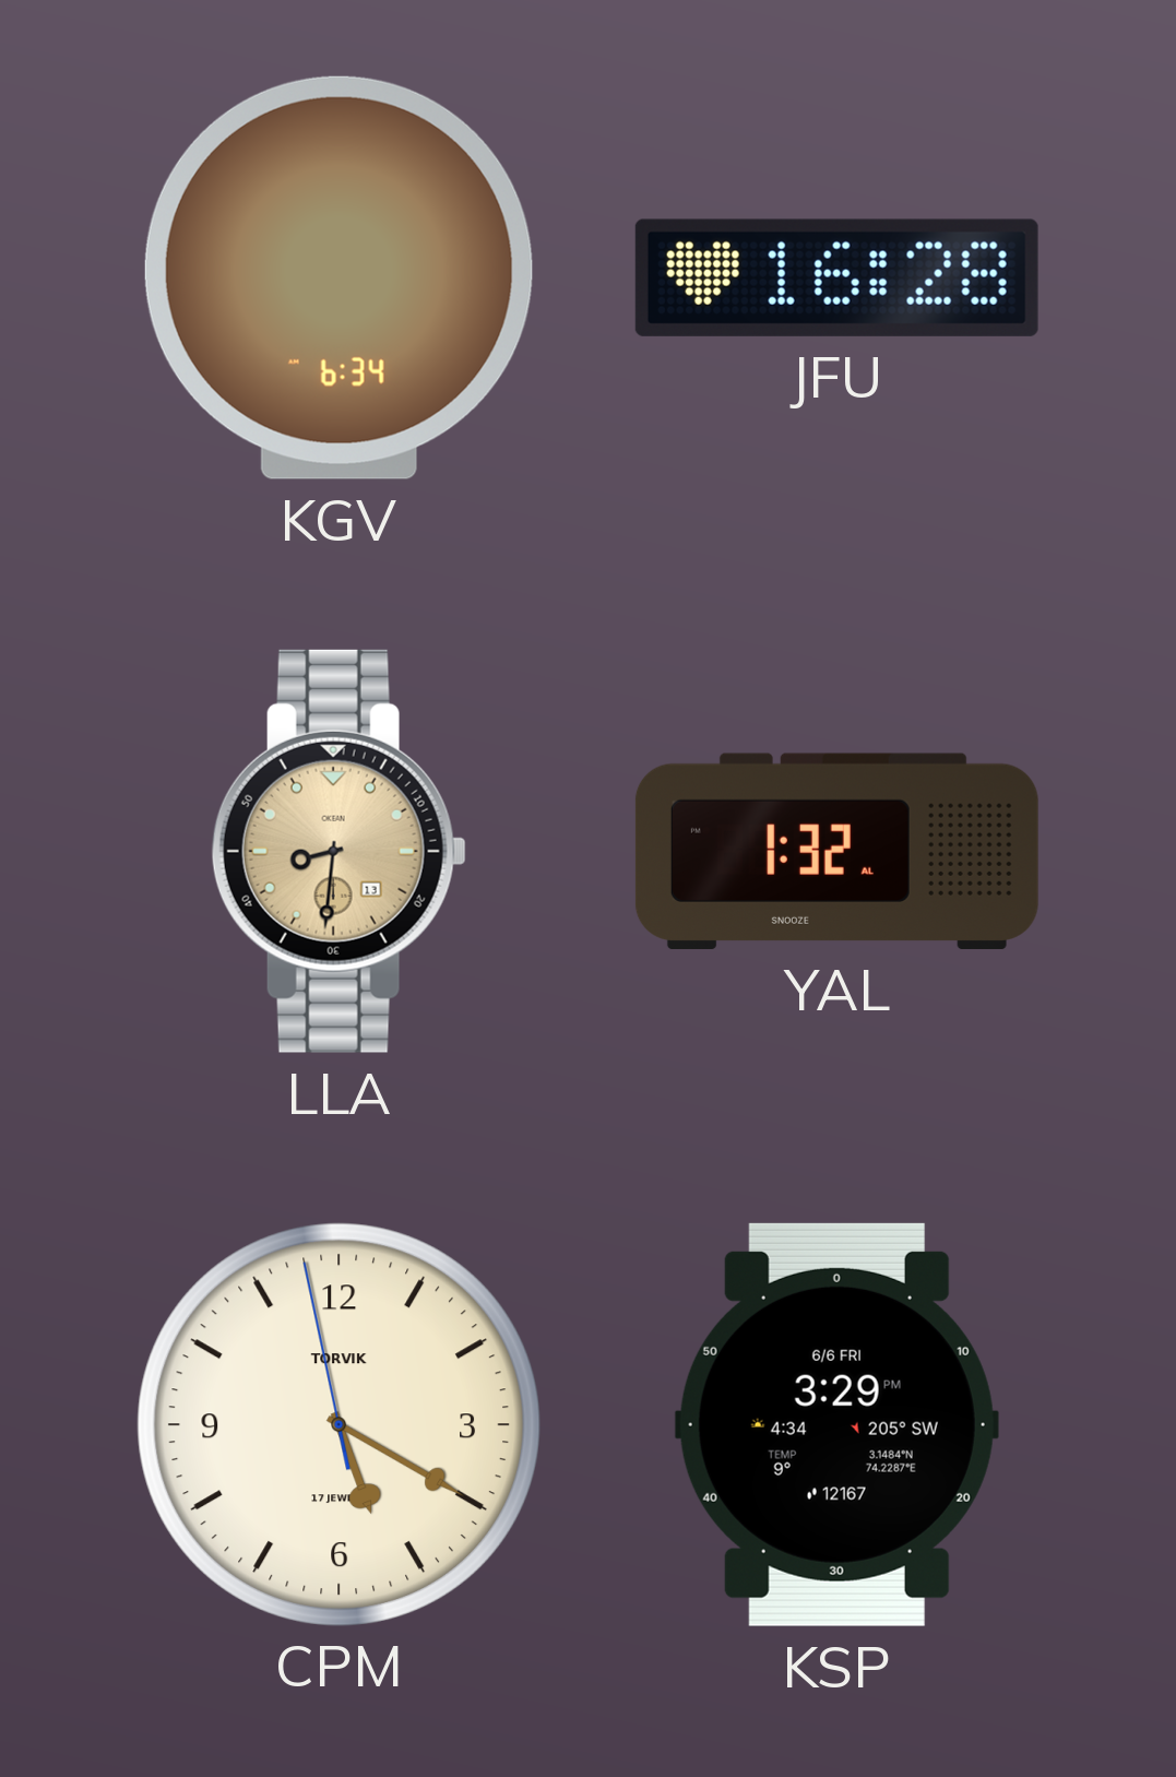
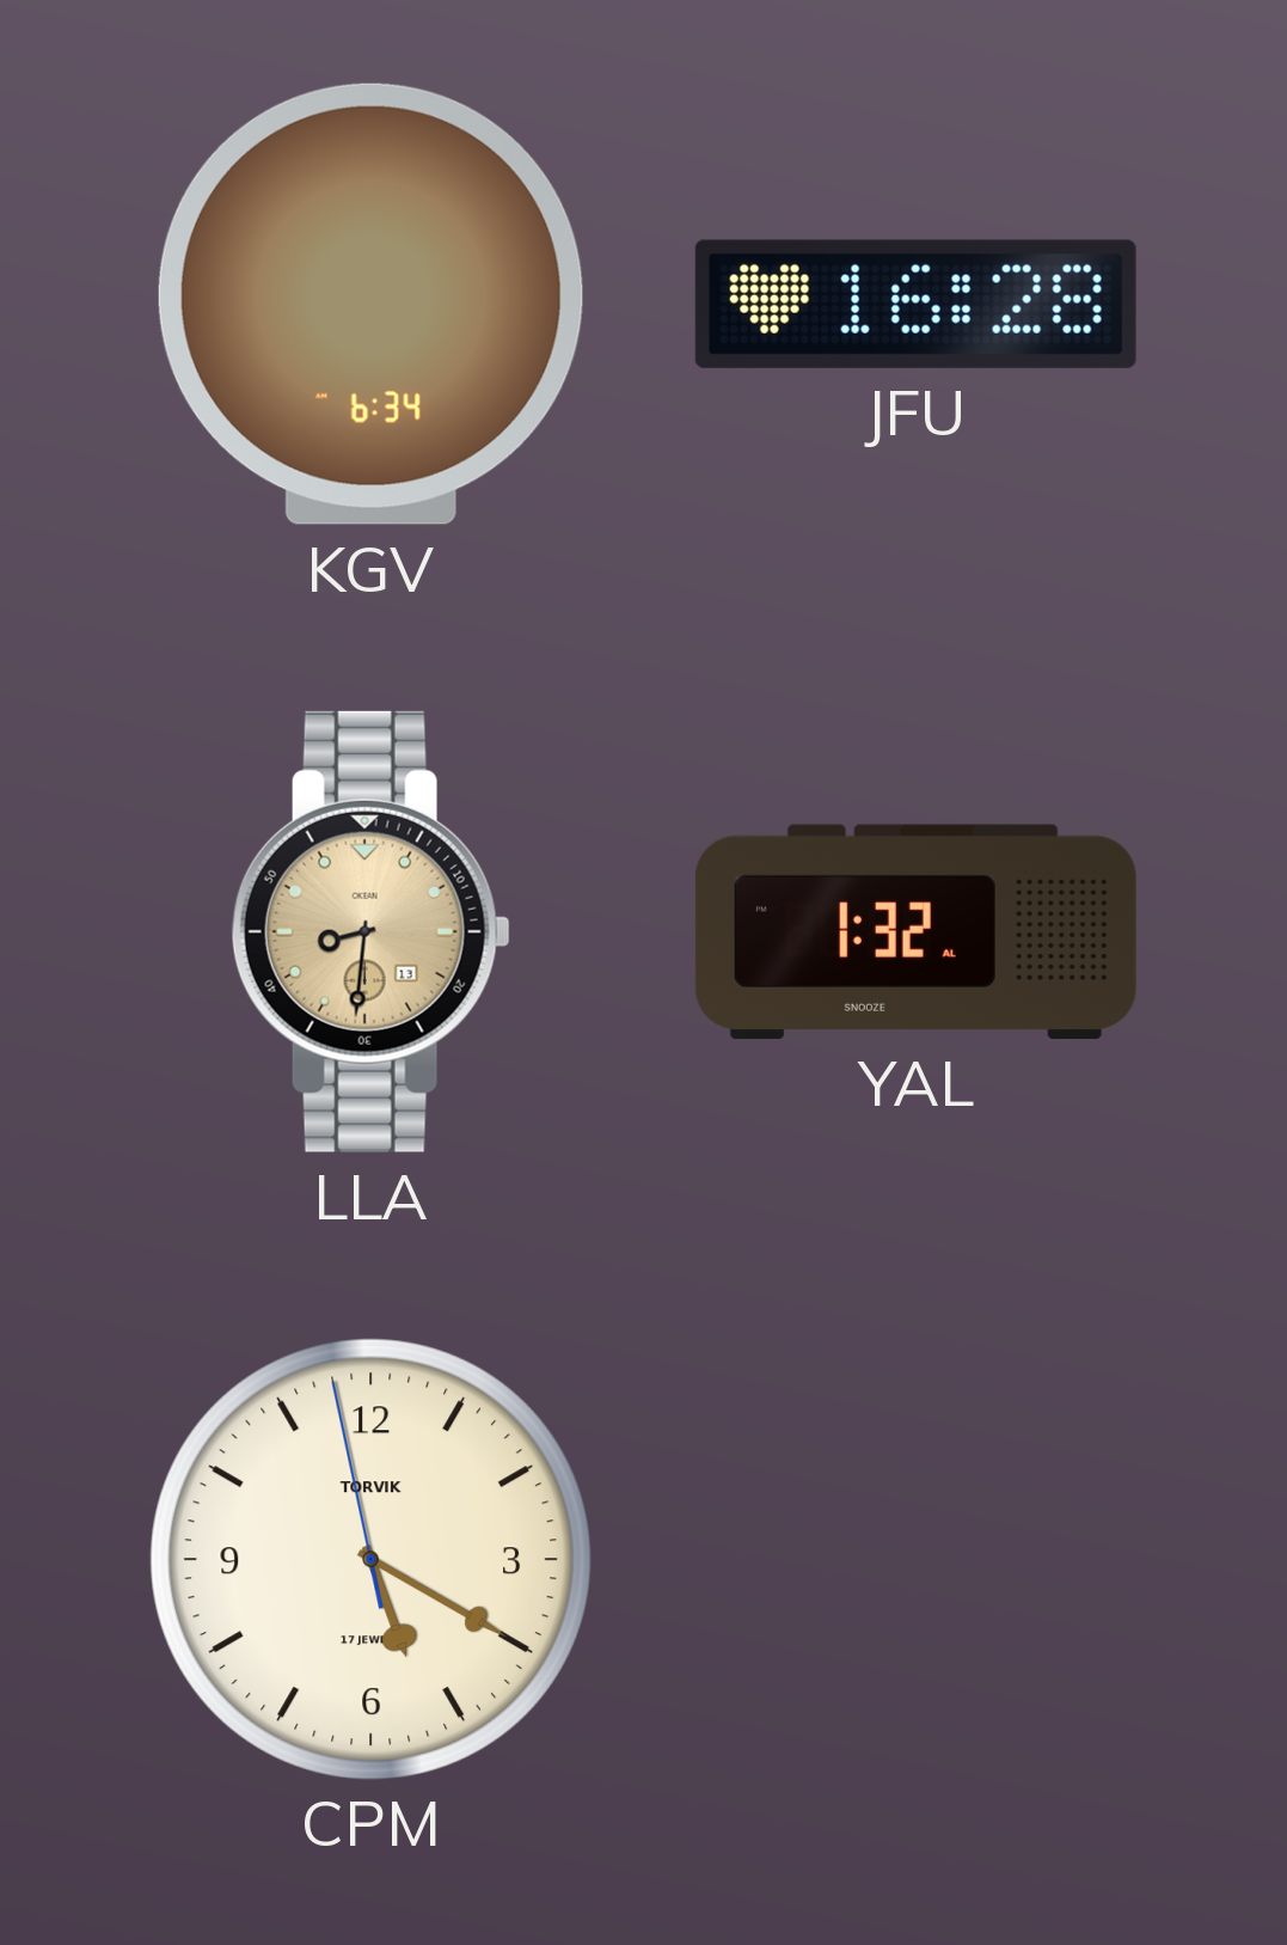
KSP: 3:29 -> none
